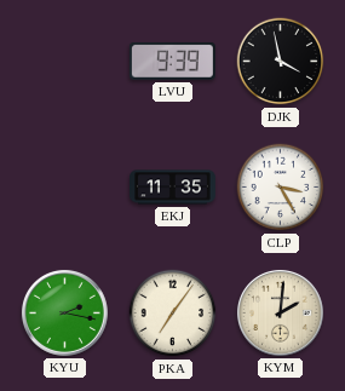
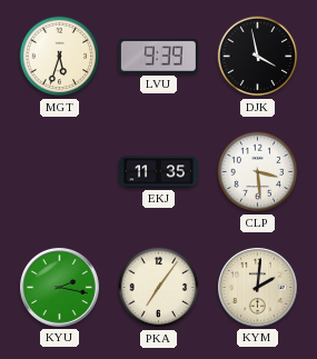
MGT: none -> 5:33
CLP: 3:25 -> 3:29
